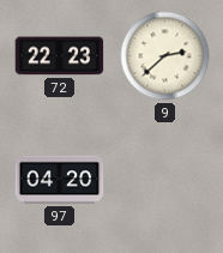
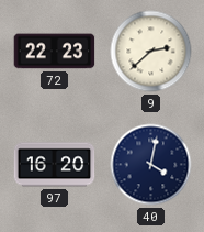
97: 04:20 -> 16:20
40: none -> 4:02
